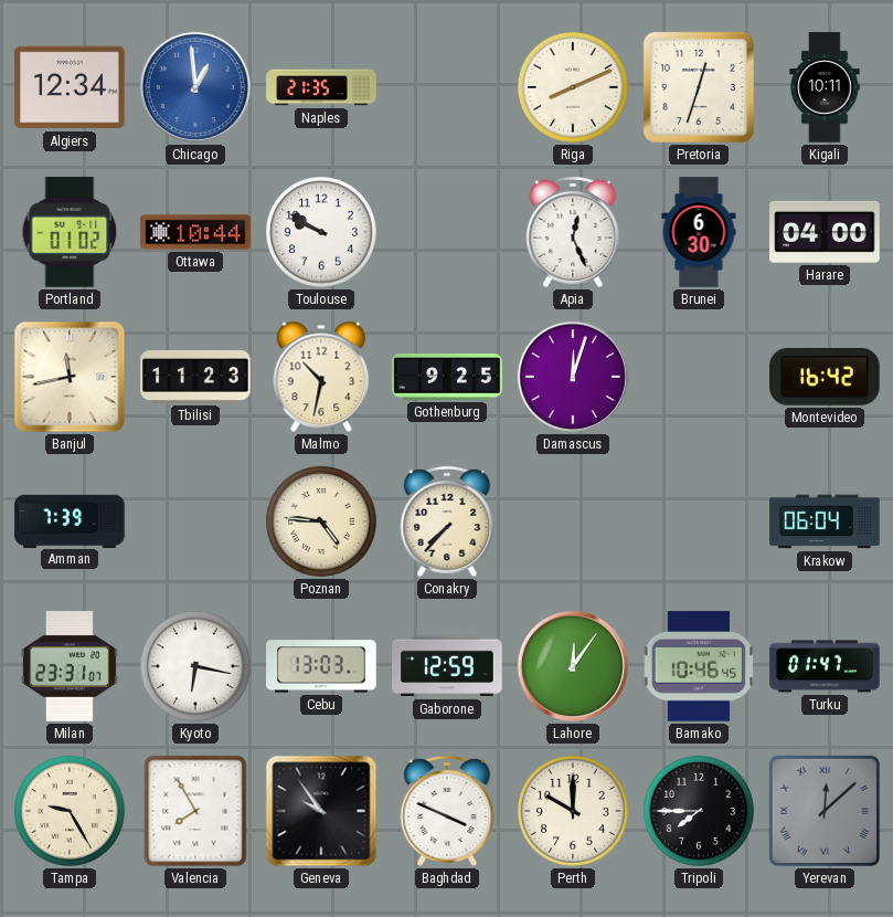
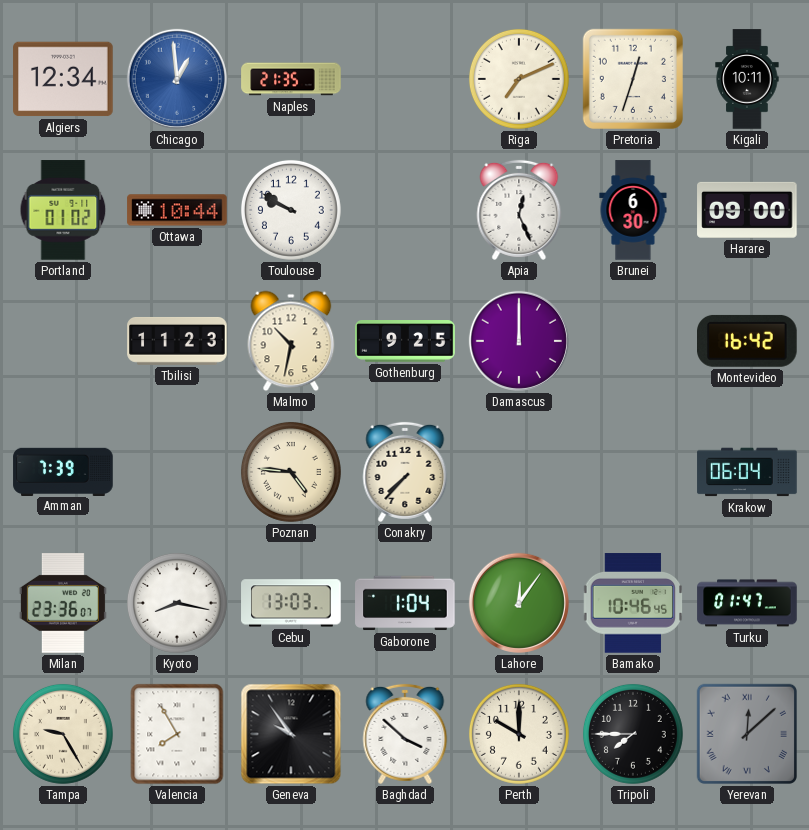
Riga: 8:11 -> 7:11
Harare: 04:00 -> 09:00
Banjul: 11:43 -> none
Damascus: 12:03 -> 12:00
Milan: 23:31 -> 23:36
Kyoto: 6:17 -> 8:17
Gaborone: 12:59 -> 1:04
Baghdad: 3:49 -> 3:52
